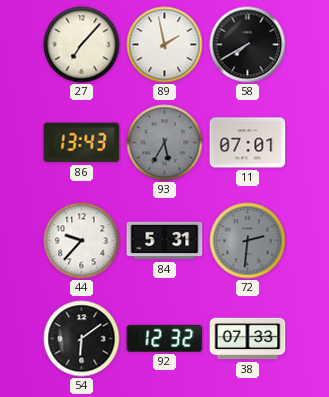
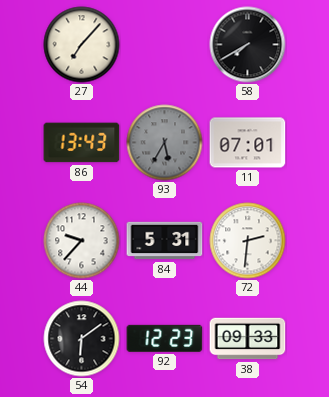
89: 1:58 -> none
72 dial: grey -> white
92: 12:32 -> 12:23
38: 07:33 -> 09:33
